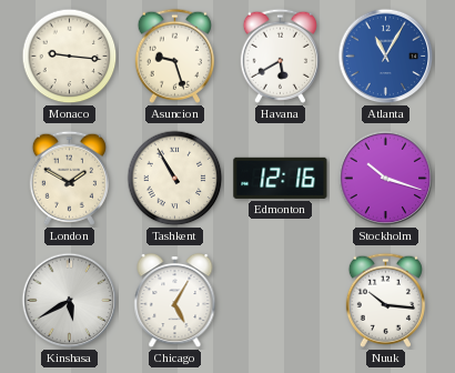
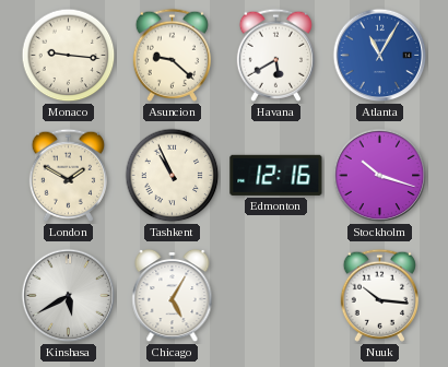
Asuncion: 9:27 -> 9:22
Tashkent: 10:55 -> 10:56
